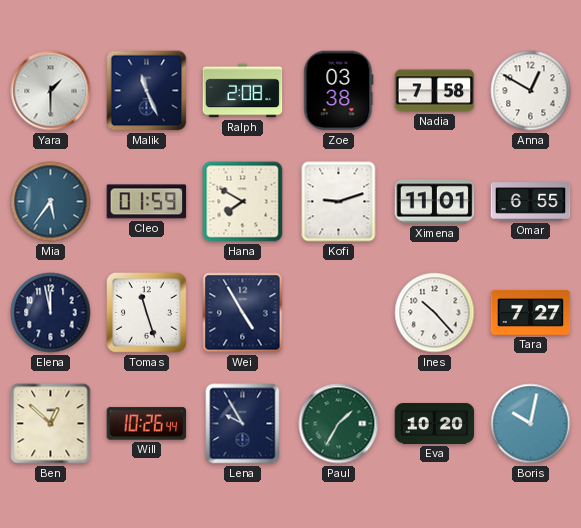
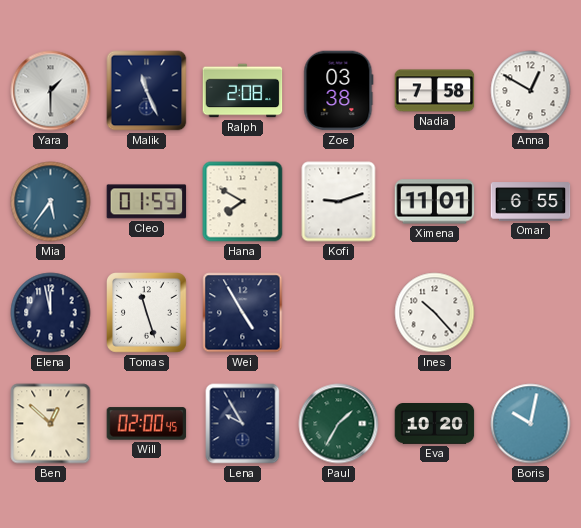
Tara: 7:27 -> none
Will: 10:26 -> 02:00
